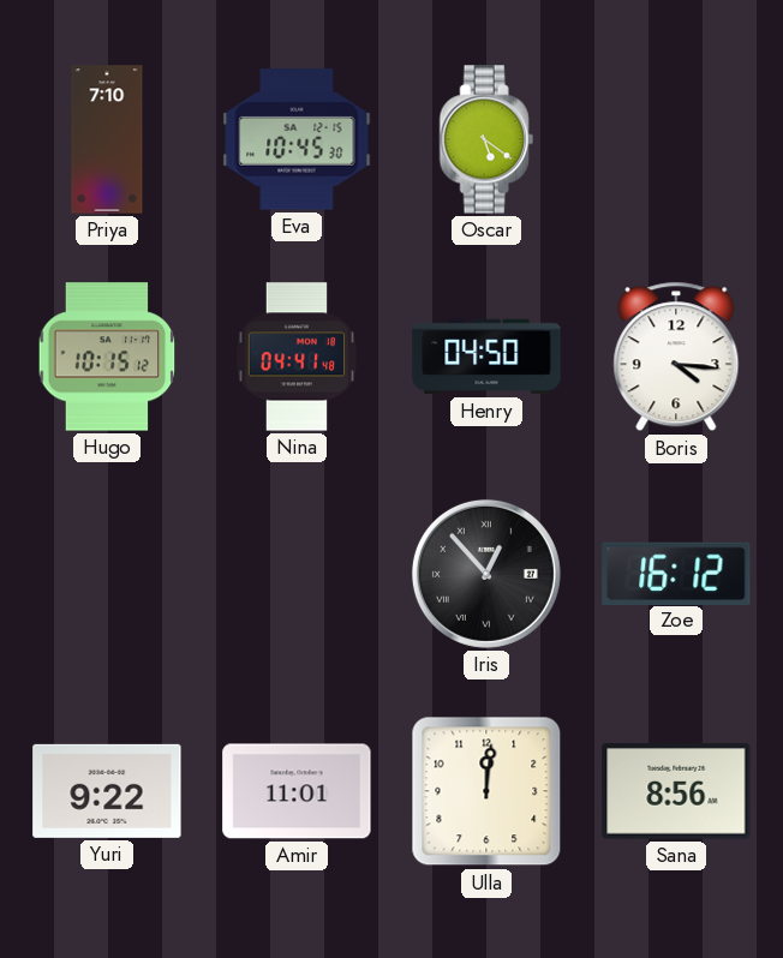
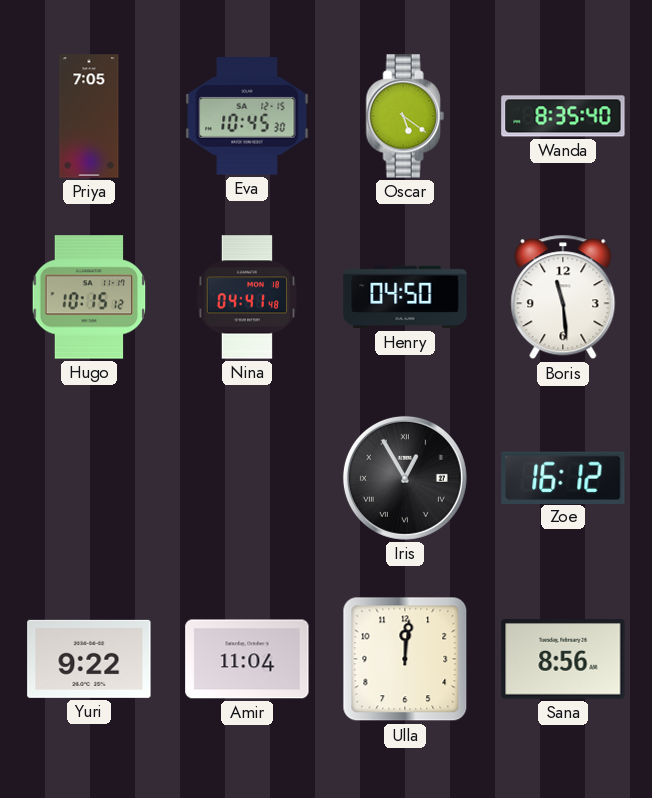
Priya: 7:10 -> 7:05
Wanda: none -> 8:35
Boris: 4:16 -> 11:29
Iris: 12:53 -> 12:55
Amir: 11:01 -> 11:04
